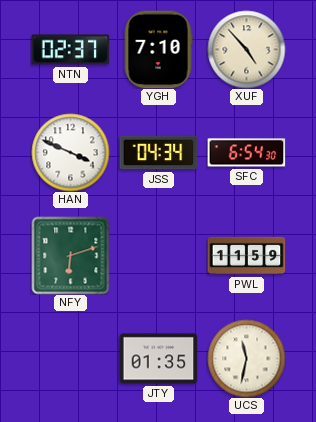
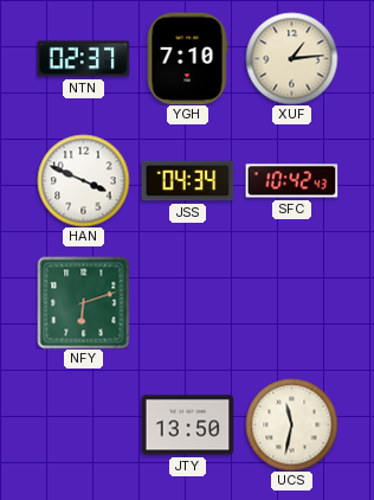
XUF: 4:53 -> 1:14
SFC: 6:54 -> 10:42
PWL: 11:59 -> none
JTY: 01:35 -> 13:50
